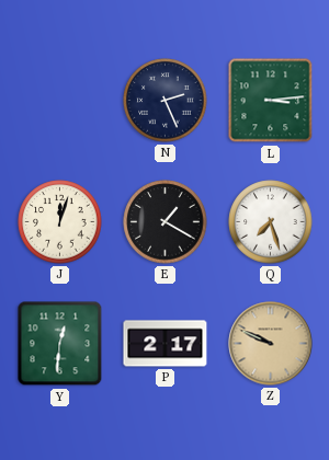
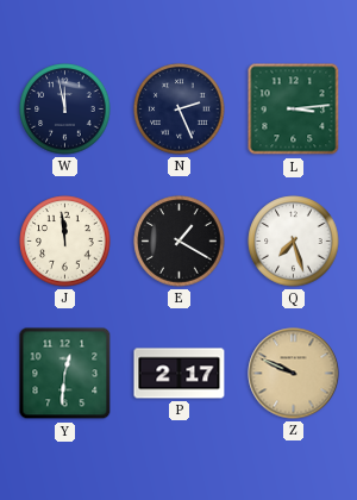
W: none -> 11:58
J: 12:03 -> 11:59
